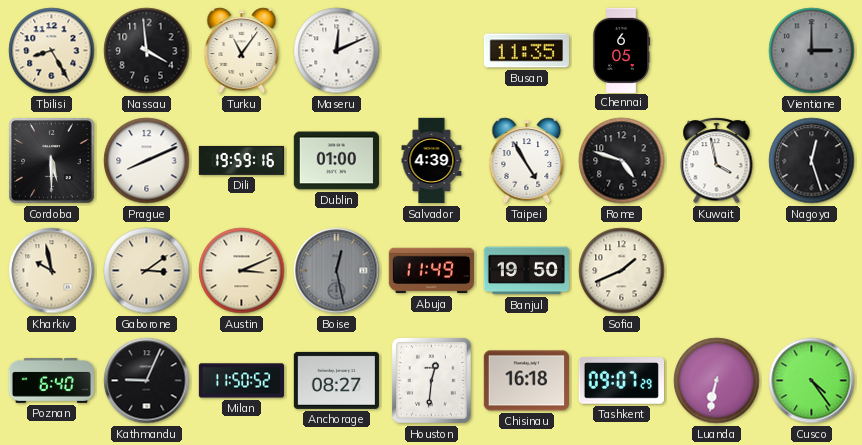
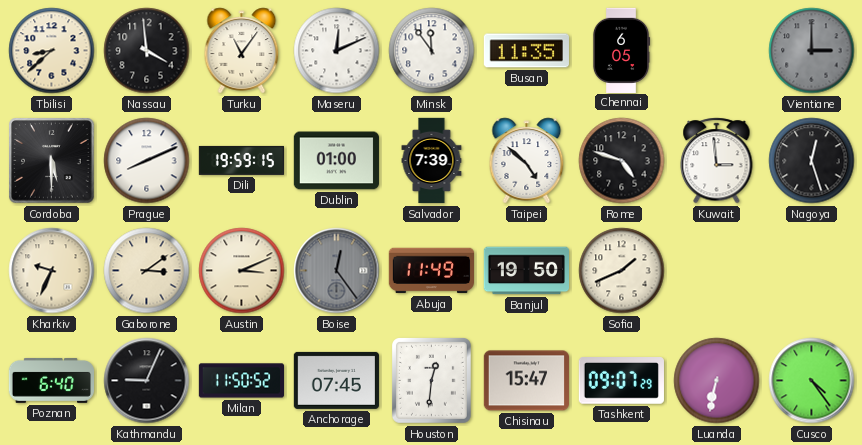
Tbilisi: 8:25 -> 8:38
Minsk: none -> 11:54
Dili: 19:59:16 -> 19:59:15
Salvador: 4:39 -> 7:39
Taipei: 4:55 -> 4:52
Kuwait: 3:58 -> 2:59
Kharkiv: 9:58 -> 9:34
Boise: 12:28 -> 12:24
Anchorage: 08:27 -> 07:45
Chisinau: 16:18 -> 15:47
